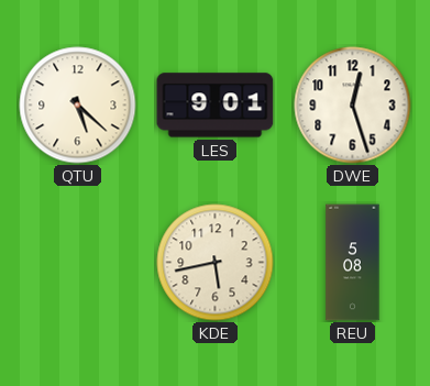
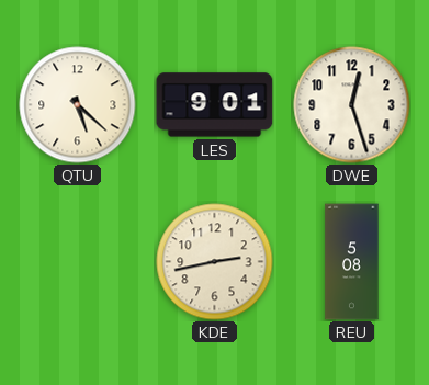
KDE: 5:43 -> 2:43
